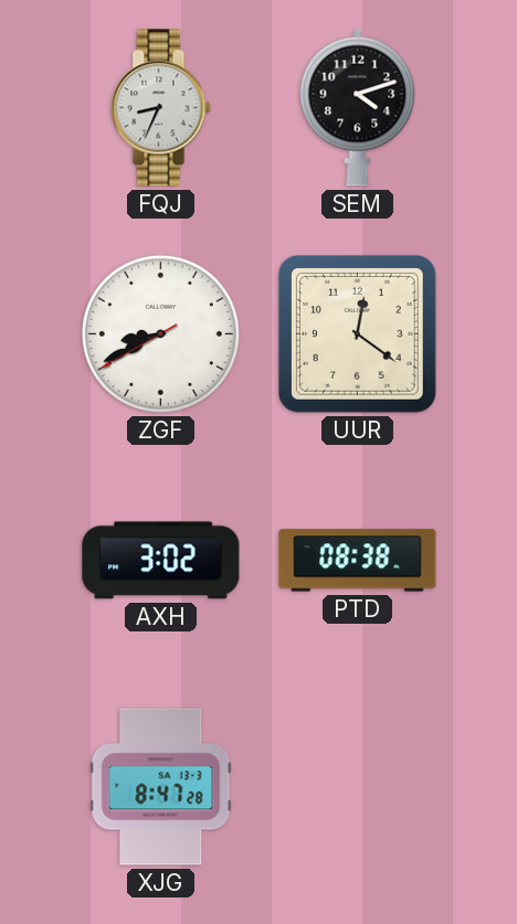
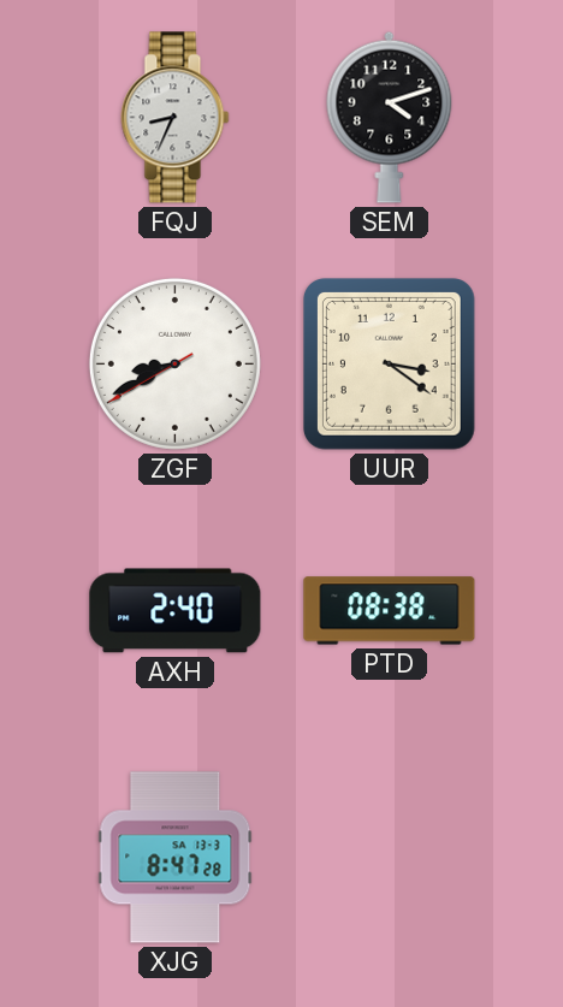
UUR: 12:21 -> 3:21
AXH: 3:02 -> 2:40
